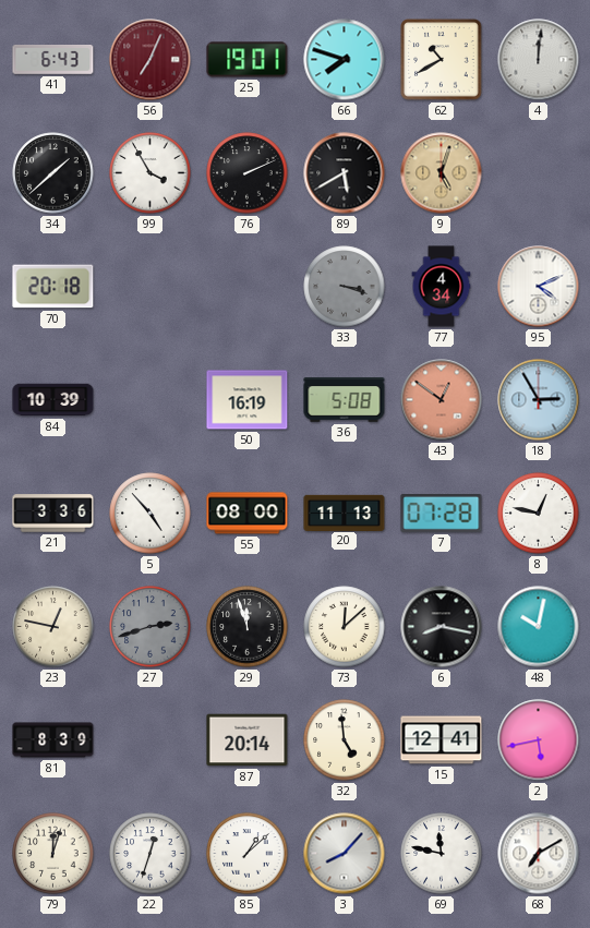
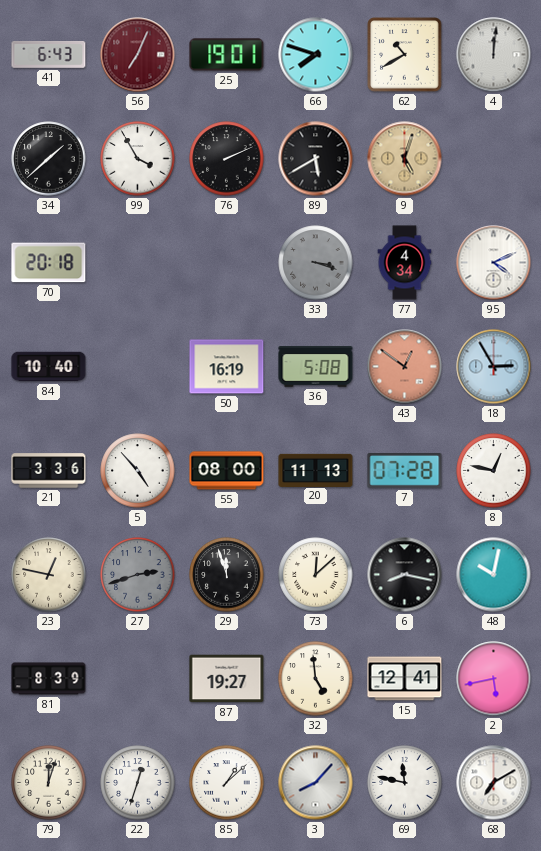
84: 10:39 -> 10:40
87: 20:14 -> 19:27
